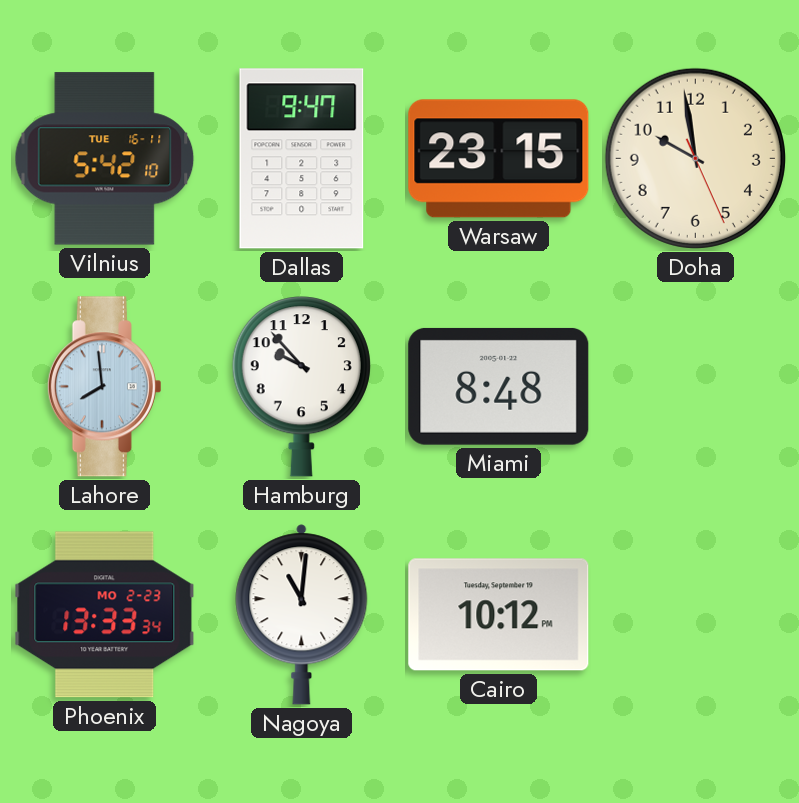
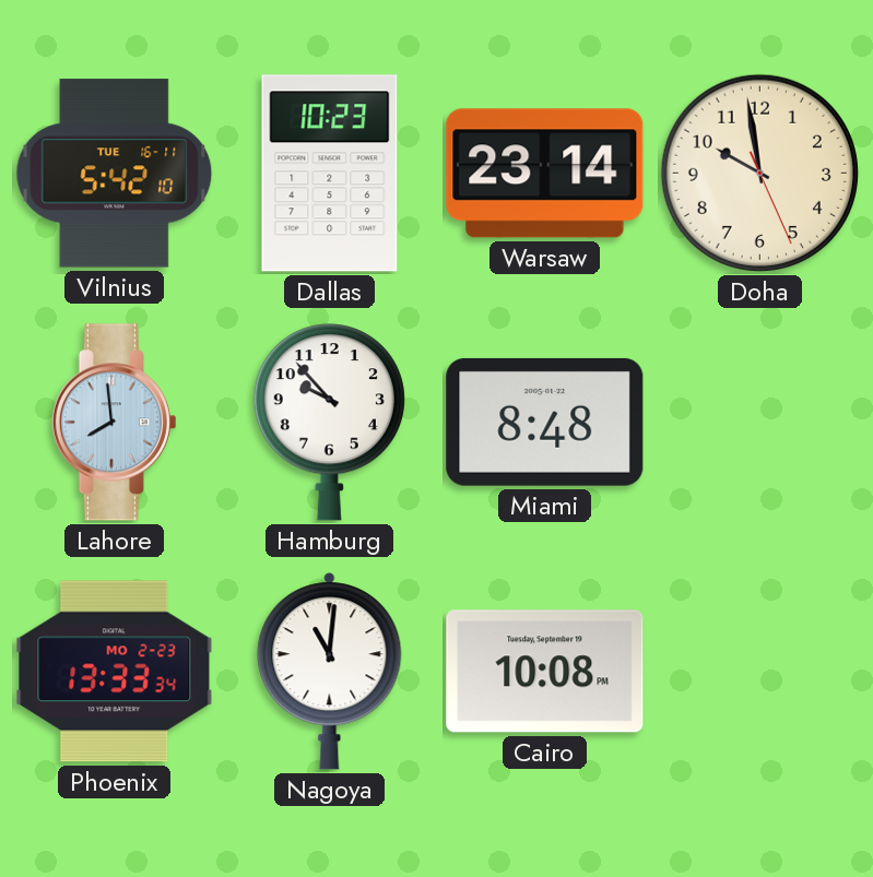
Dallas: 9:47 -> 10:23
Warsaw: 23:15 -> 23:14
Cairo: 10:12 -> 10:08
